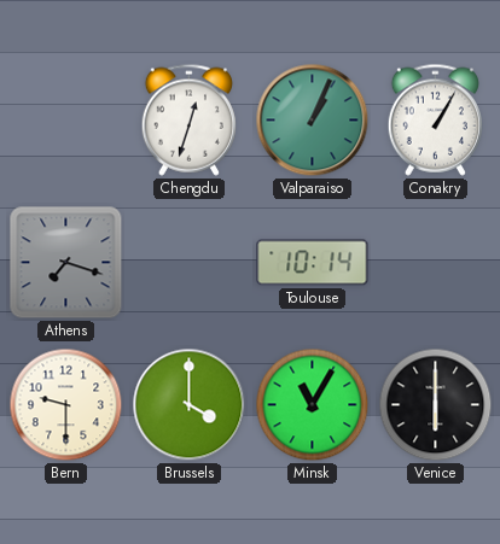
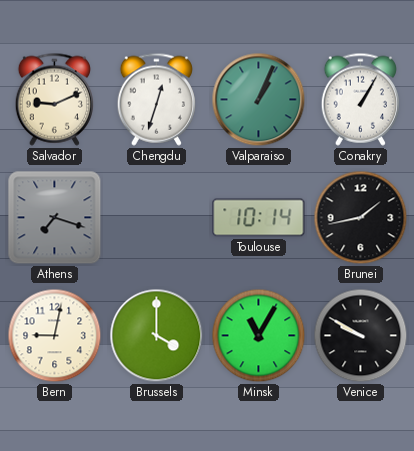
Salvador: none -> 9:11
Brunei: none -> 1:43
Bern: 9:30 -> 9:02
Venice: 6:00 -> 9:50
